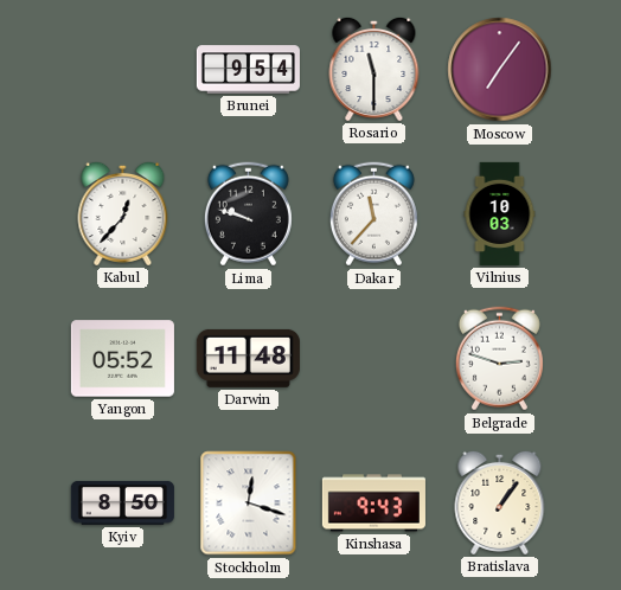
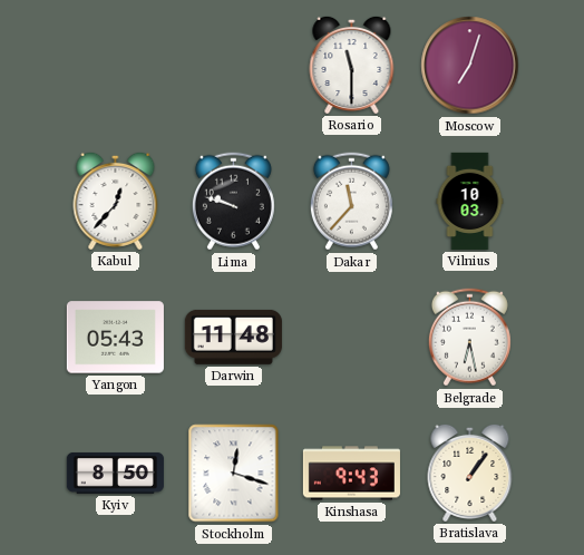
Brunei: 9:54 -> none
Moscow: 7:06 -> 7:03
Yangon: 05:52 -> 05:43
Belgrade: 2:48 -> 6:28
